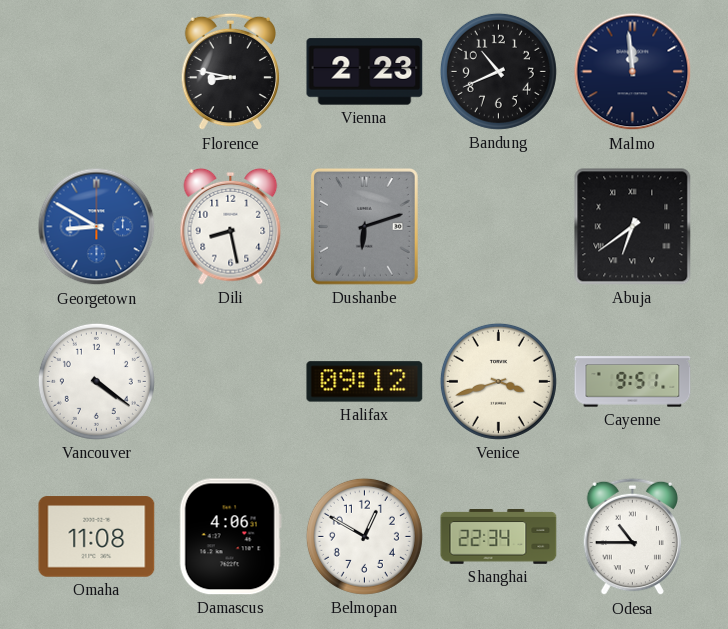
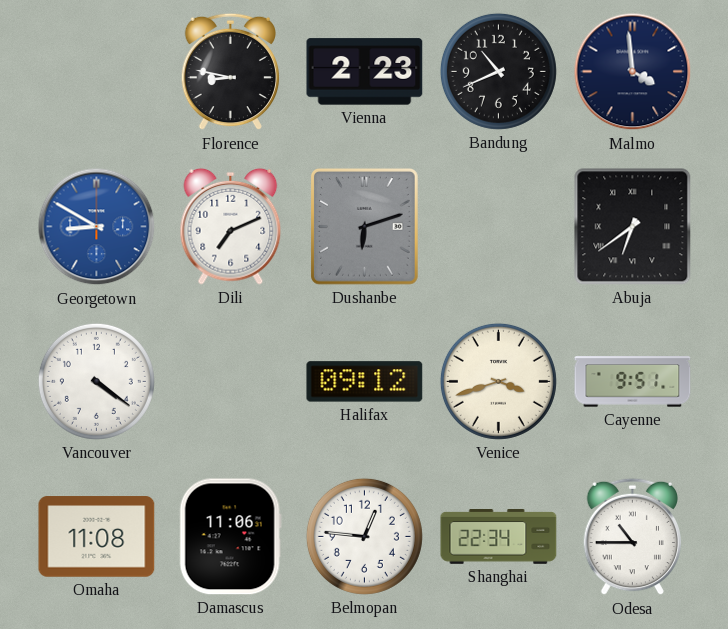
Malmo: 11:59 -> 3:59
Dili: 8:28 -> 7:11
Damascus: 4:06 -> 11:06
Belmopan: 12:50 -> 12:46
